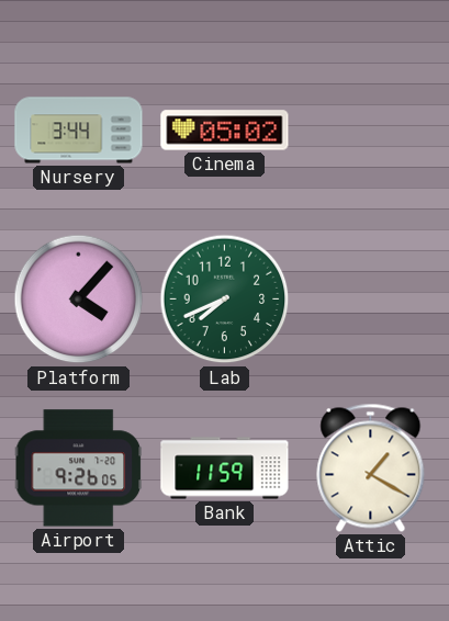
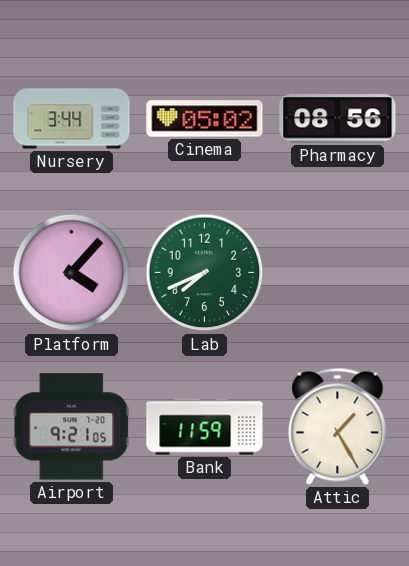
Pharmacy: none -> 08:56
Airport: 9:26 -> 9:21
Attic: 1:20 -> 1:25
